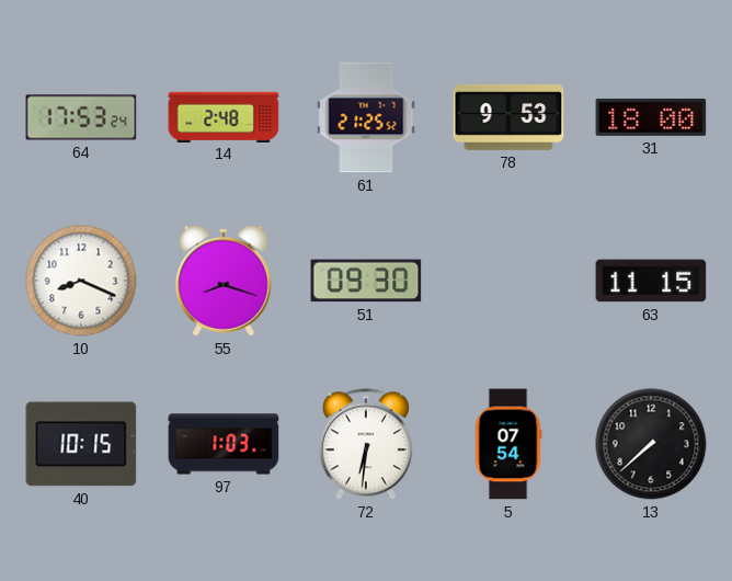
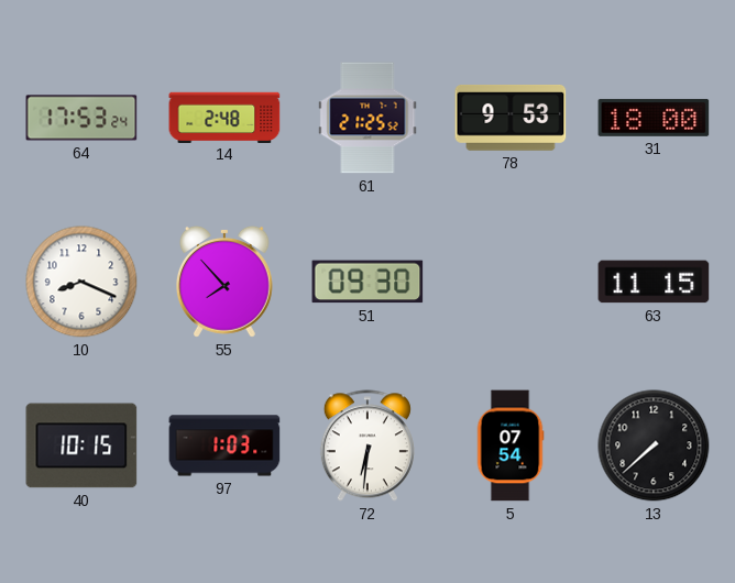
55: 8:18 -> 7:53
